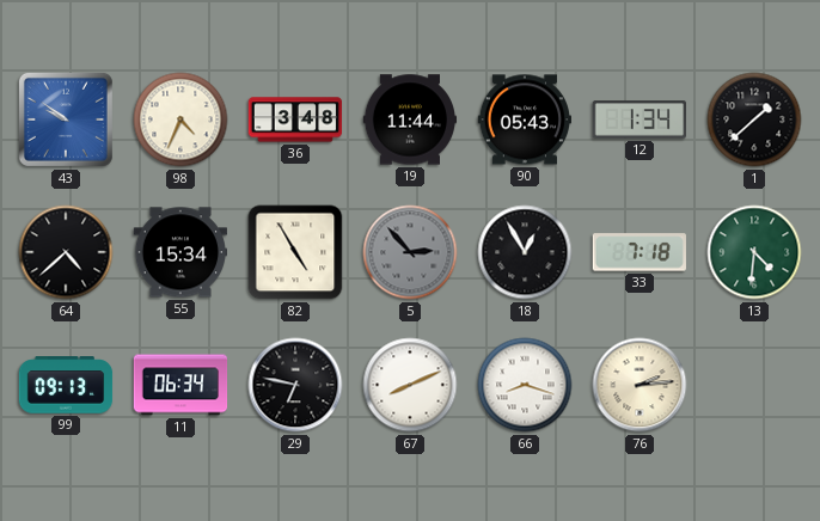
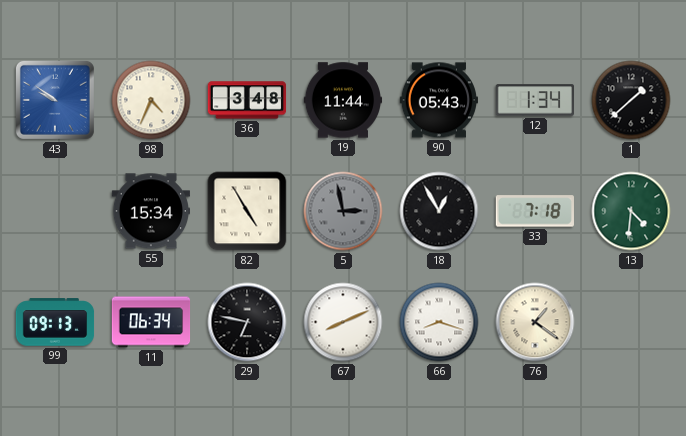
64: 4:38 -> none
5: 2:53 -> 2:58
76: 2:14 -> 1:21
